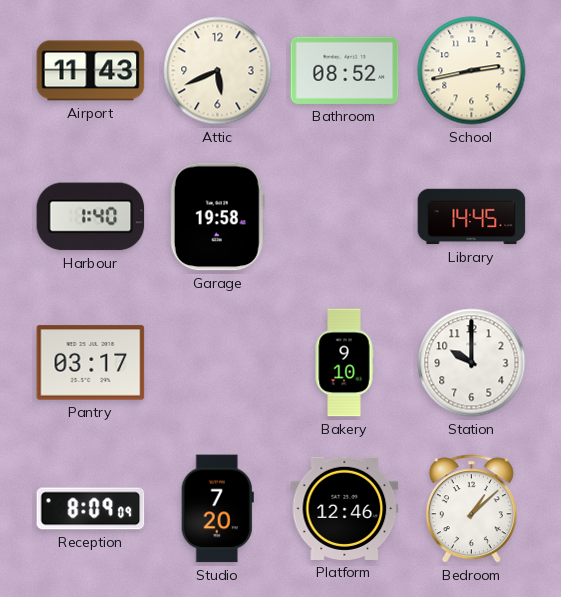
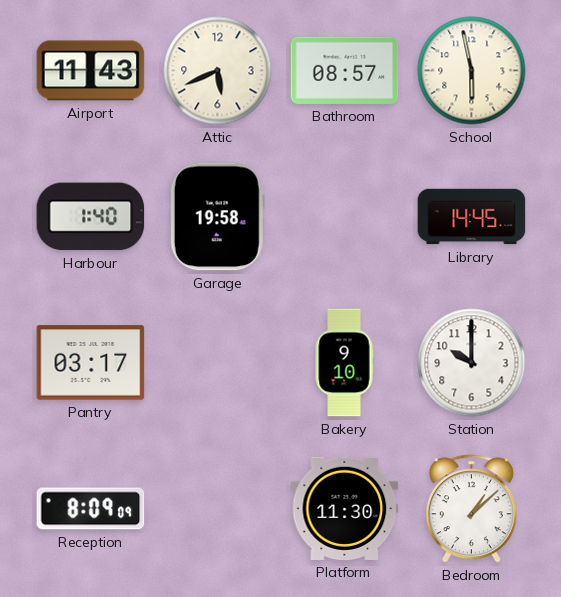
Bathroom: 08:52 -> 08:57
School: 2:43 -> 5:58
Studio: 7:20 -> none
Platform: 12:46 -> 11:30
